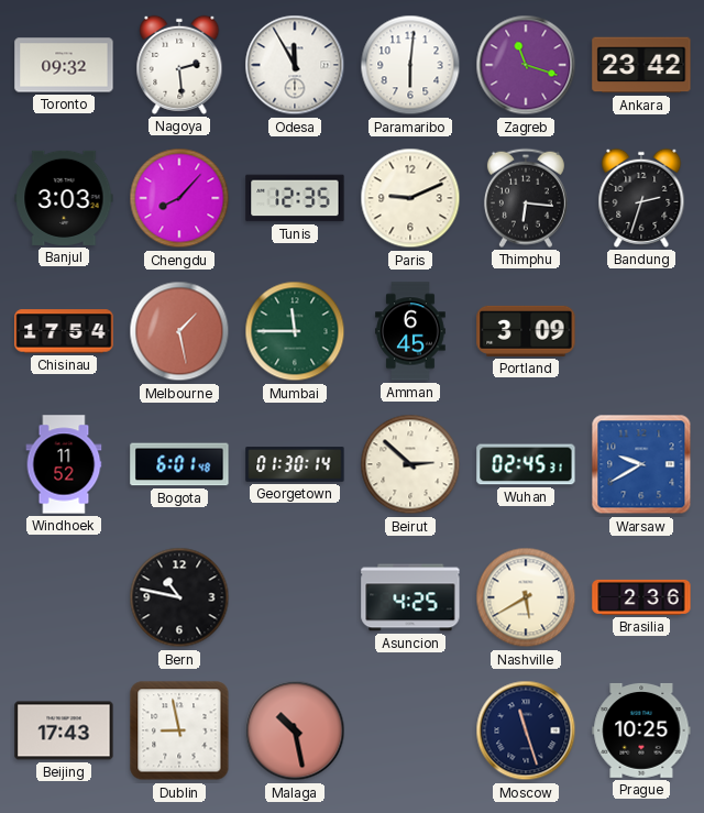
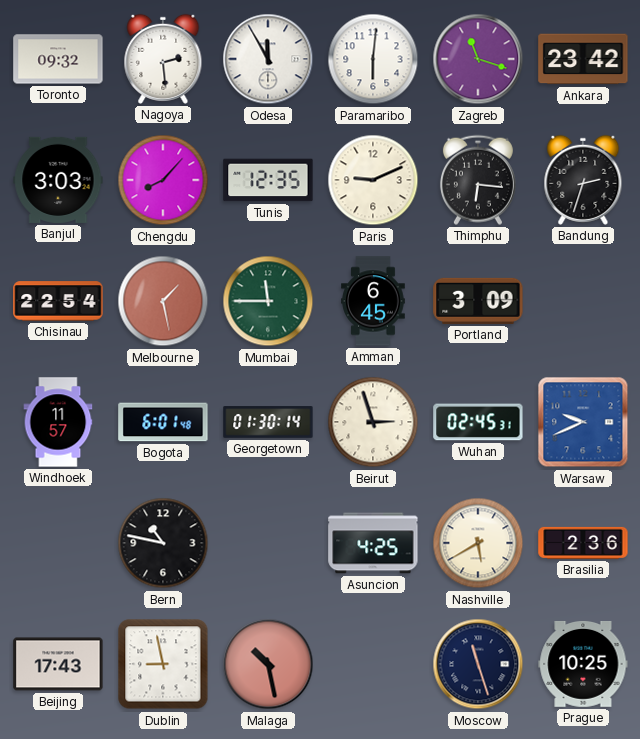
Chisinau: 17:54 -> 22:54
Windhoek: 11:52 -> 11:57
Beirut: 2:52 -> 2:57
Warsaw: 9:40 -> 9:41
